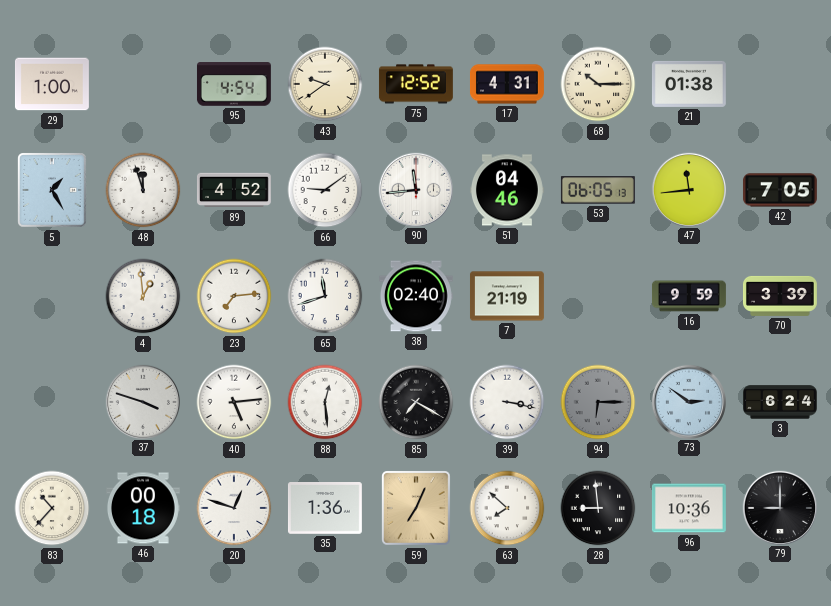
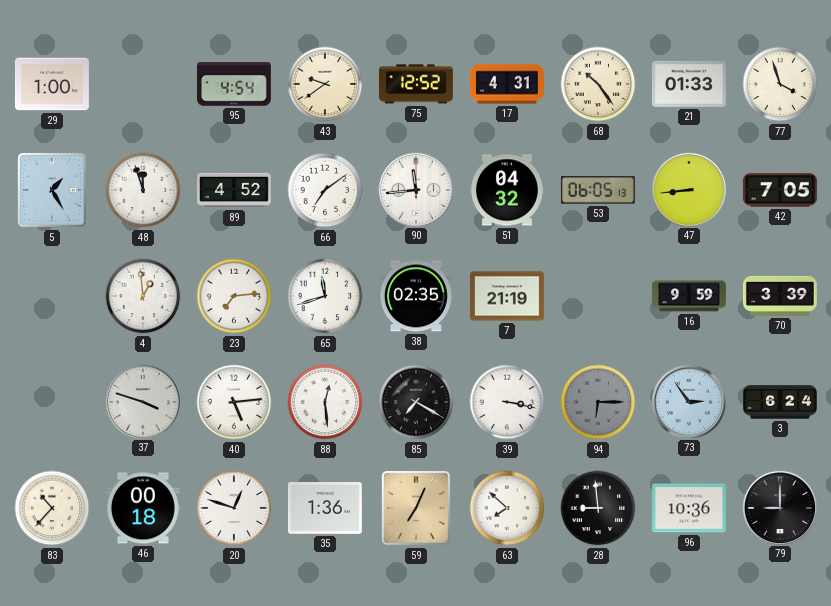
68: 10:15 -> 10:24
21: 01:38 -> 01:33
77: none -> 3:57
66: 9:09 -> 7:09
51: 04:46 -> 04:32
47: 11:44 -> 8:44
38: 02:40 -> 02:35
73: 2:51 -> 2:54
